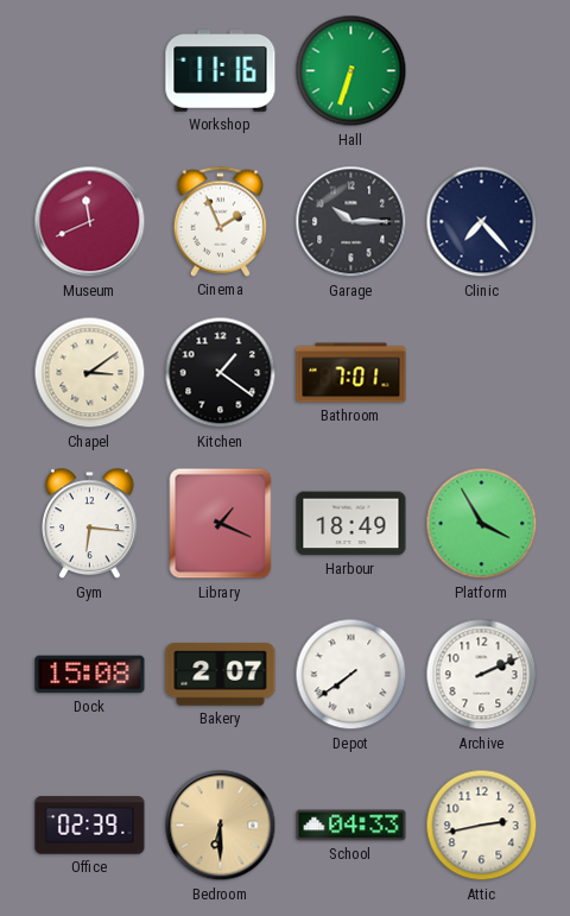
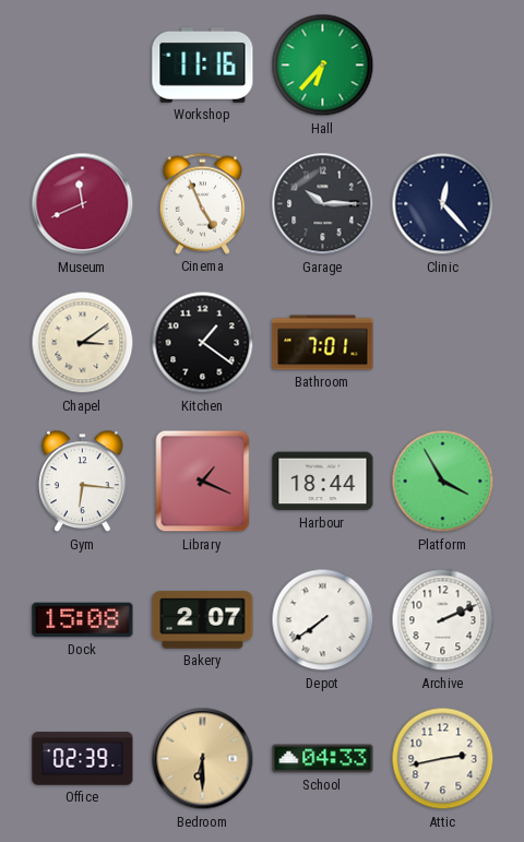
Hall: 6:33 -> 6:37
Cinema: 1:56 -> 4:56
Clinic: 7:23 -> 12:23
Harbour: 18:49 -> 18:44
